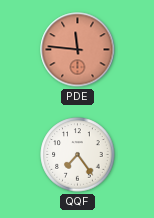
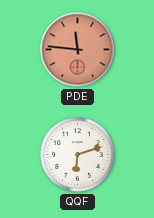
QQF: 7:24 -> 6:12
